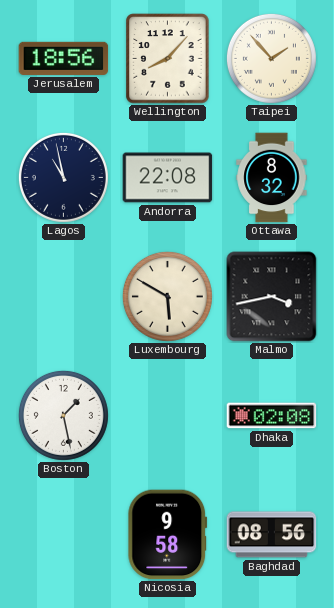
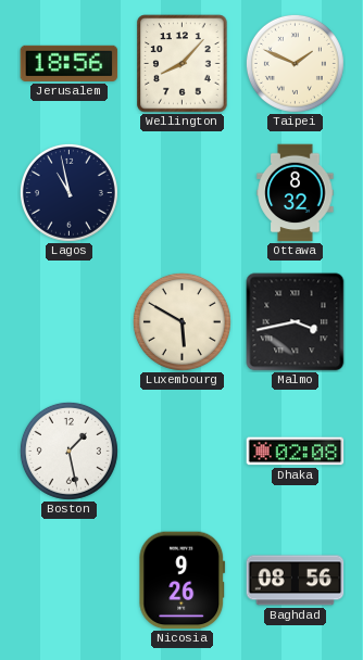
Taipei: 1:53 -> 1:49
Andorra: 22:08 -> none
Nicosia: 9:58 -> 9:26
